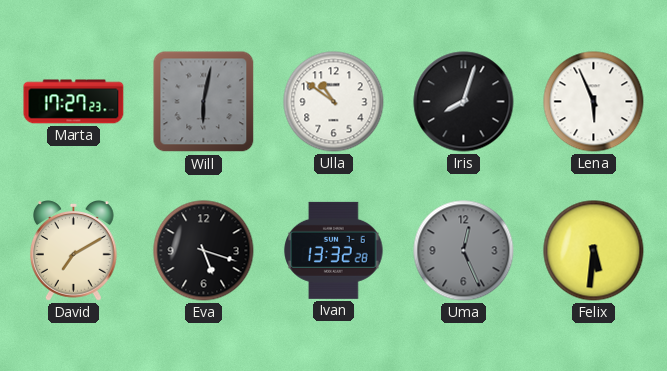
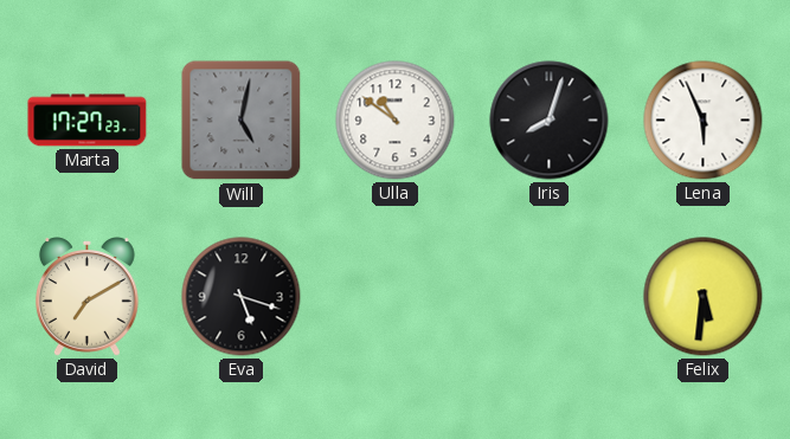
Will: 6:02 -> 5:02
Ivan: 13:32 -> none
Uma: 12:26 -> none
